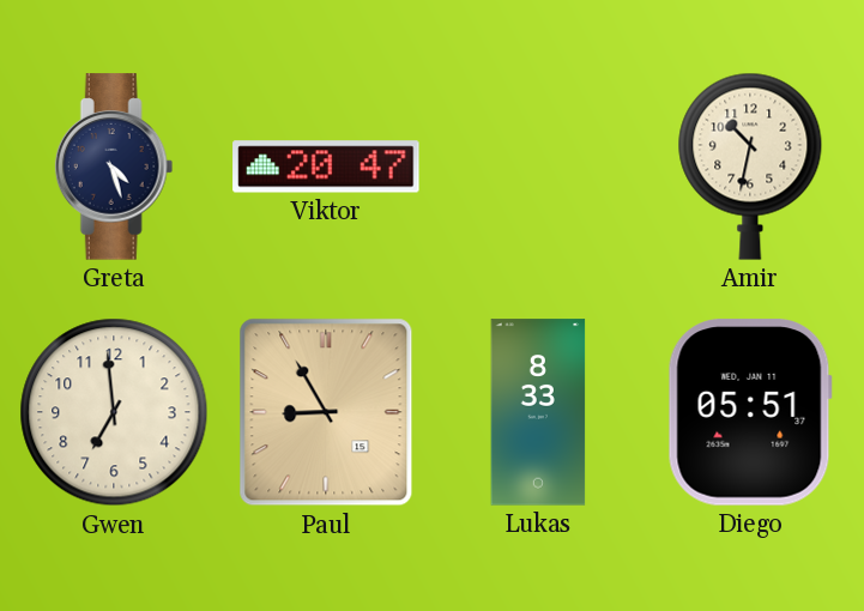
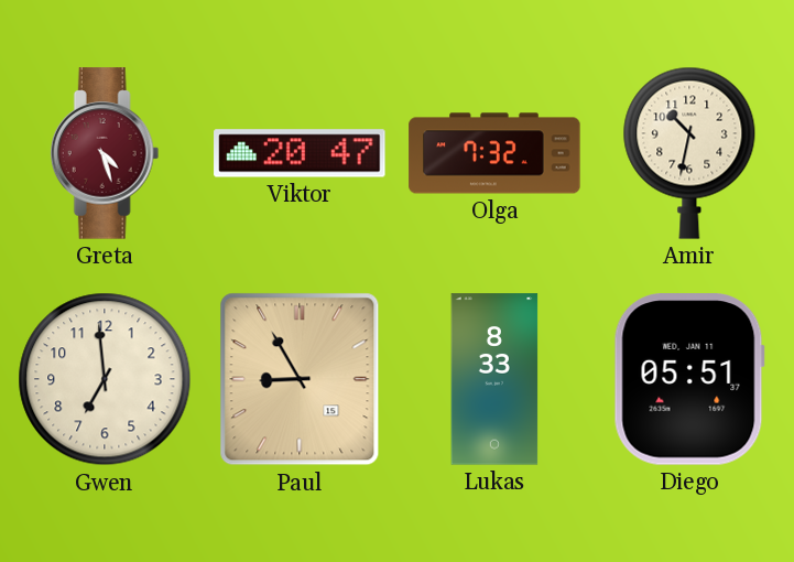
Greta dial: navy -> burgundy
Olga: none -> 7:32
